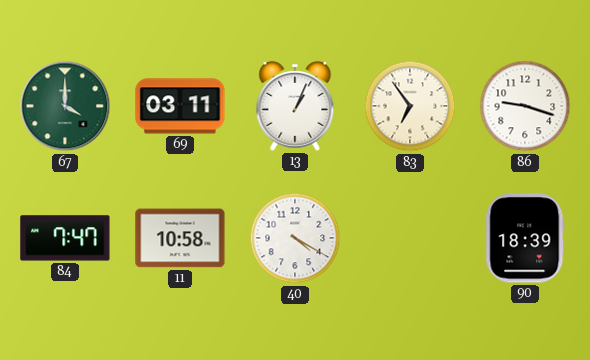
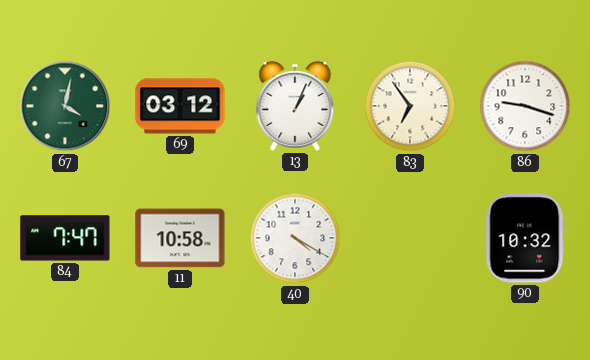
67: 4:00 -> 4:02
69: 03:11 -> 03:12
90: 18:39 -> 10:32
